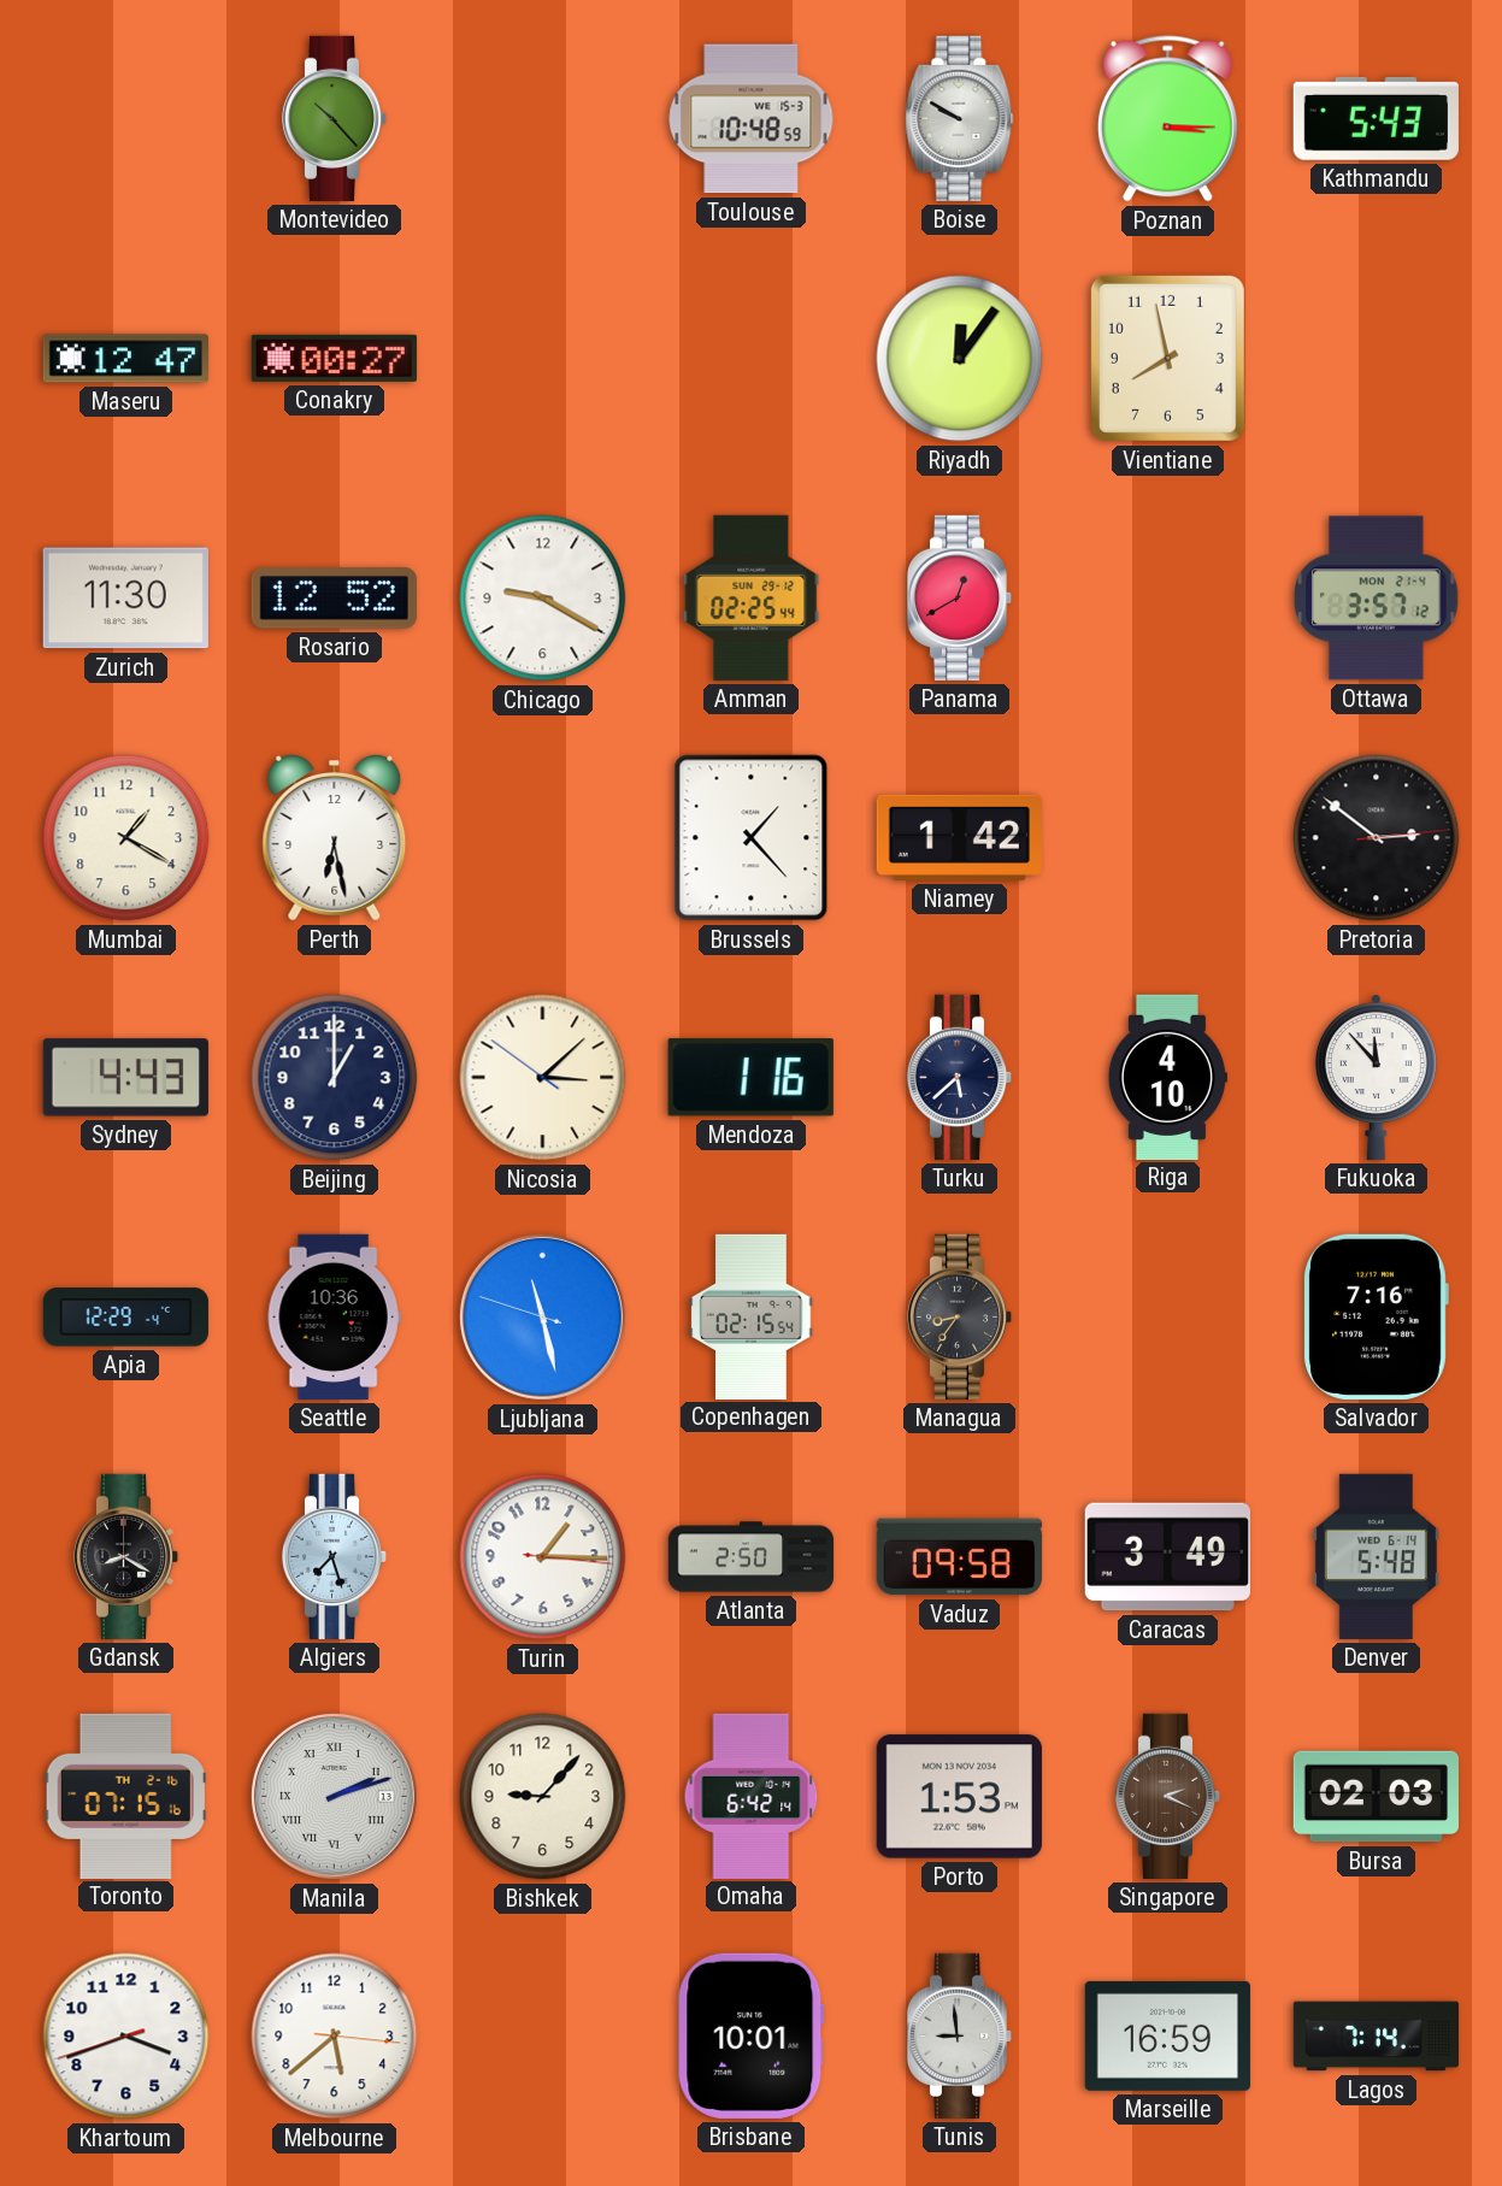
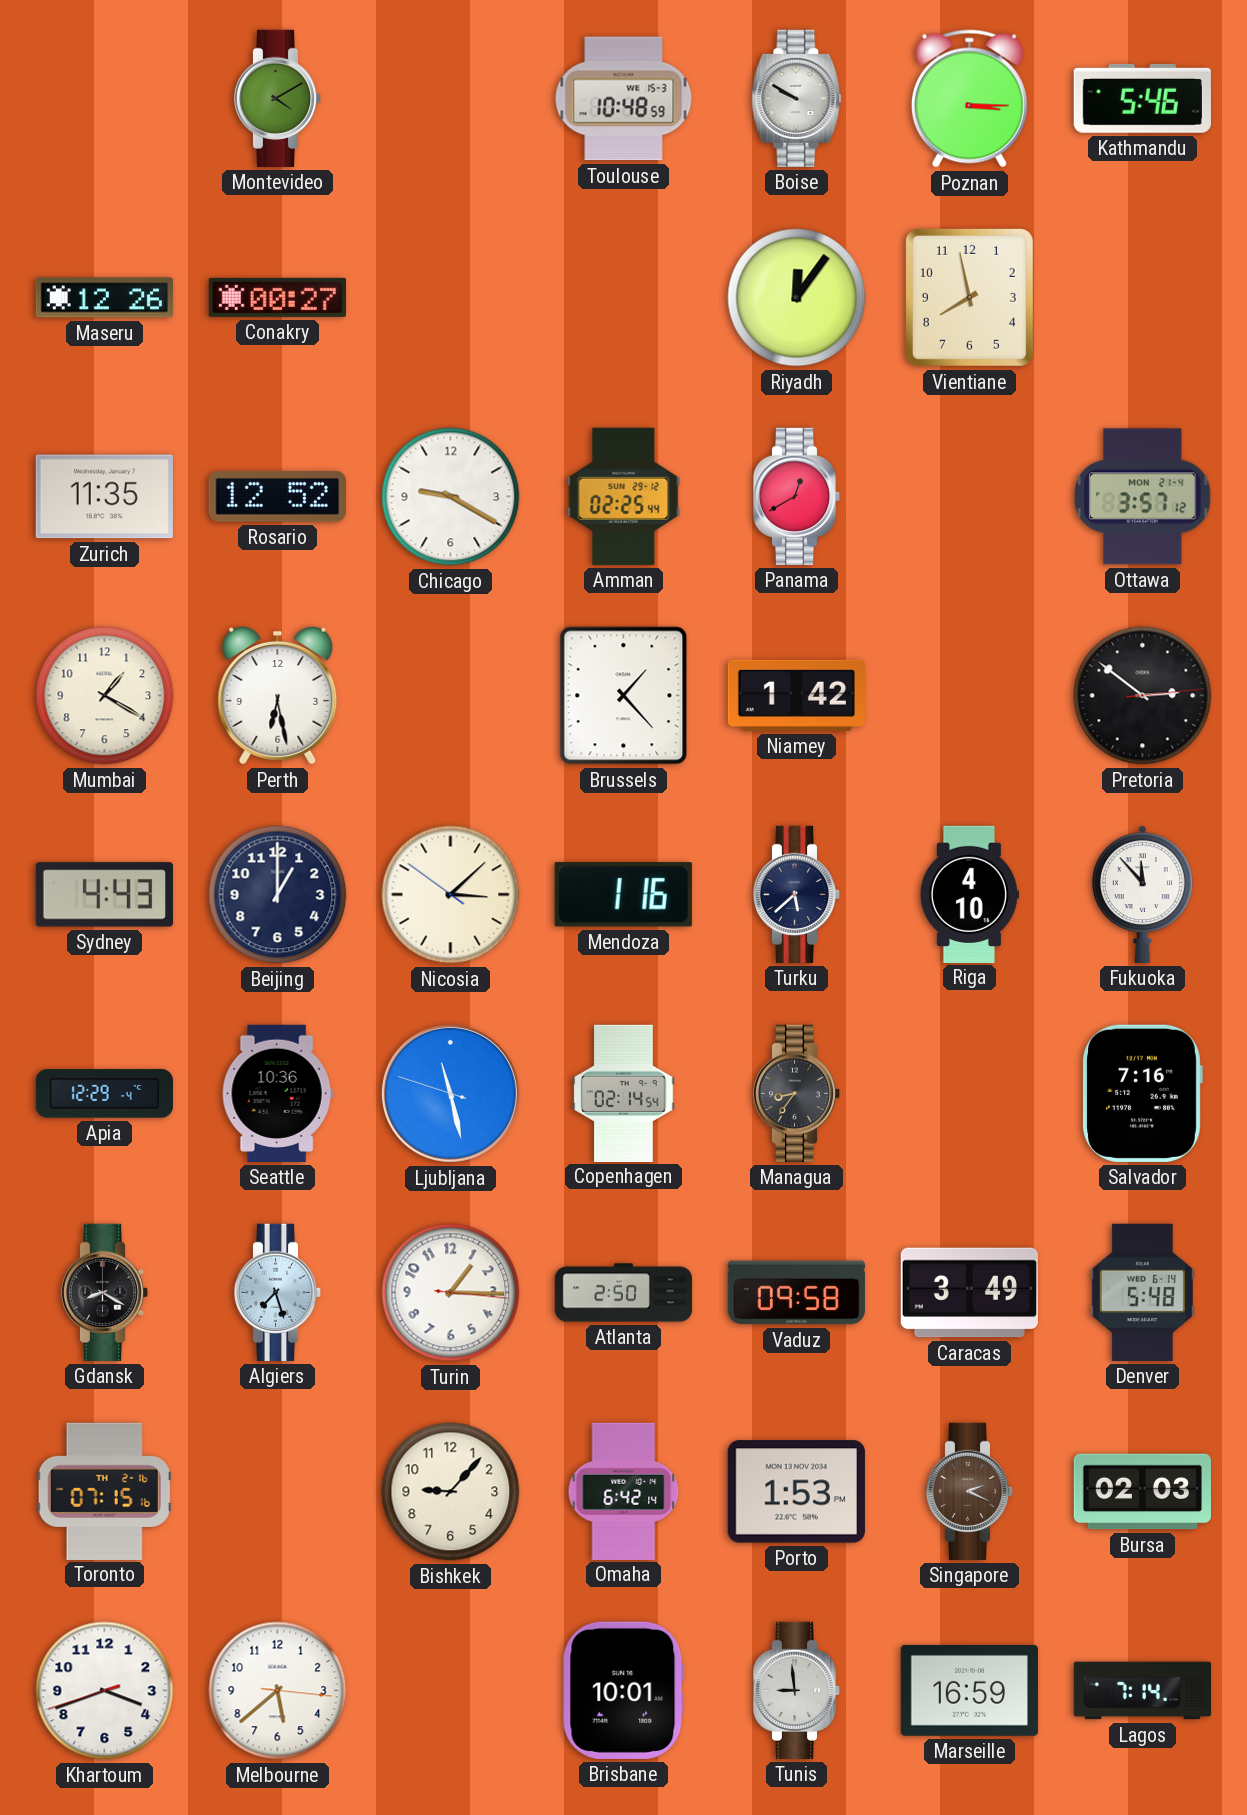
Montevideo: 10:23 -> 4:10
Kathmandu: 5:43 -> 5:46
Maseru: 12:47 -> 12:26
Zurich: 11:30 -> 11:35
Copenhagen: 02:15 -> 02:14
Manila: 2:12 -> none
